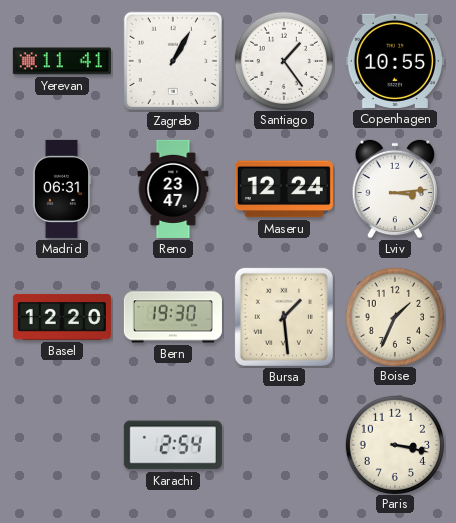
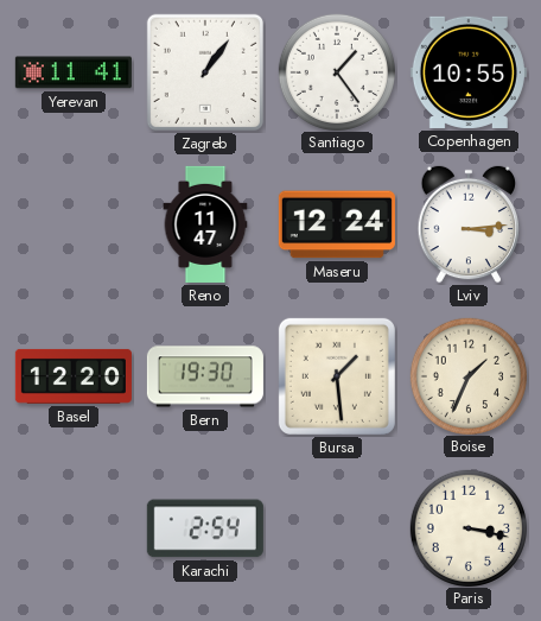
Zagreb: 1:05 -> 1:06
Madrid: 06:31 -> none
Reno: 23:47 -> 11:47
